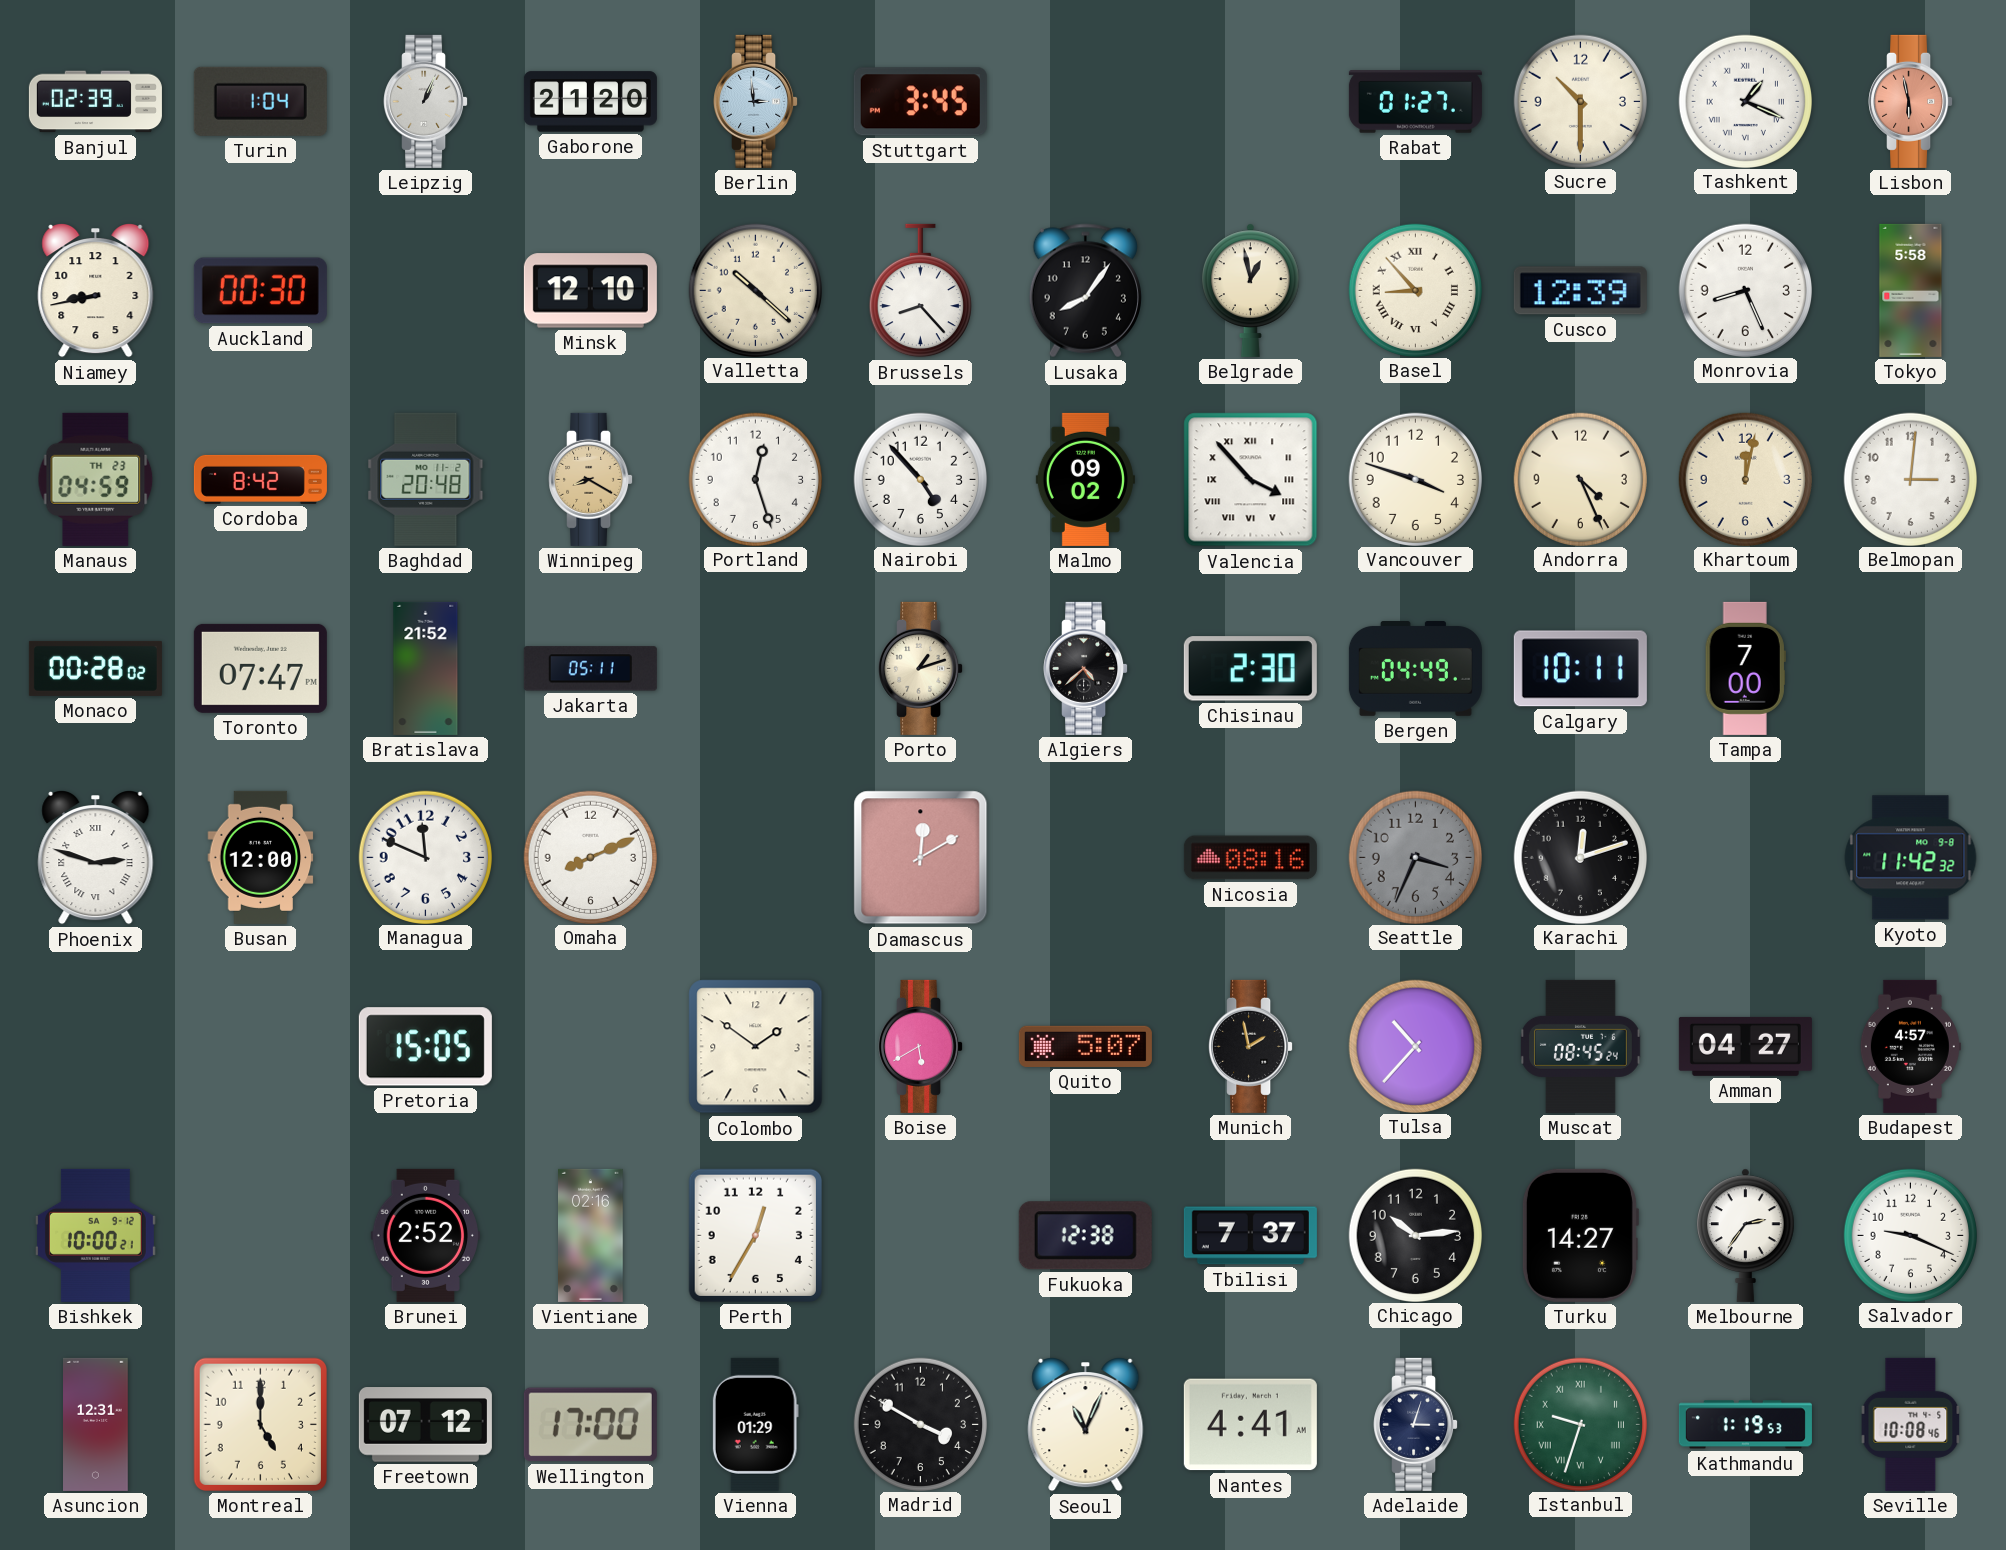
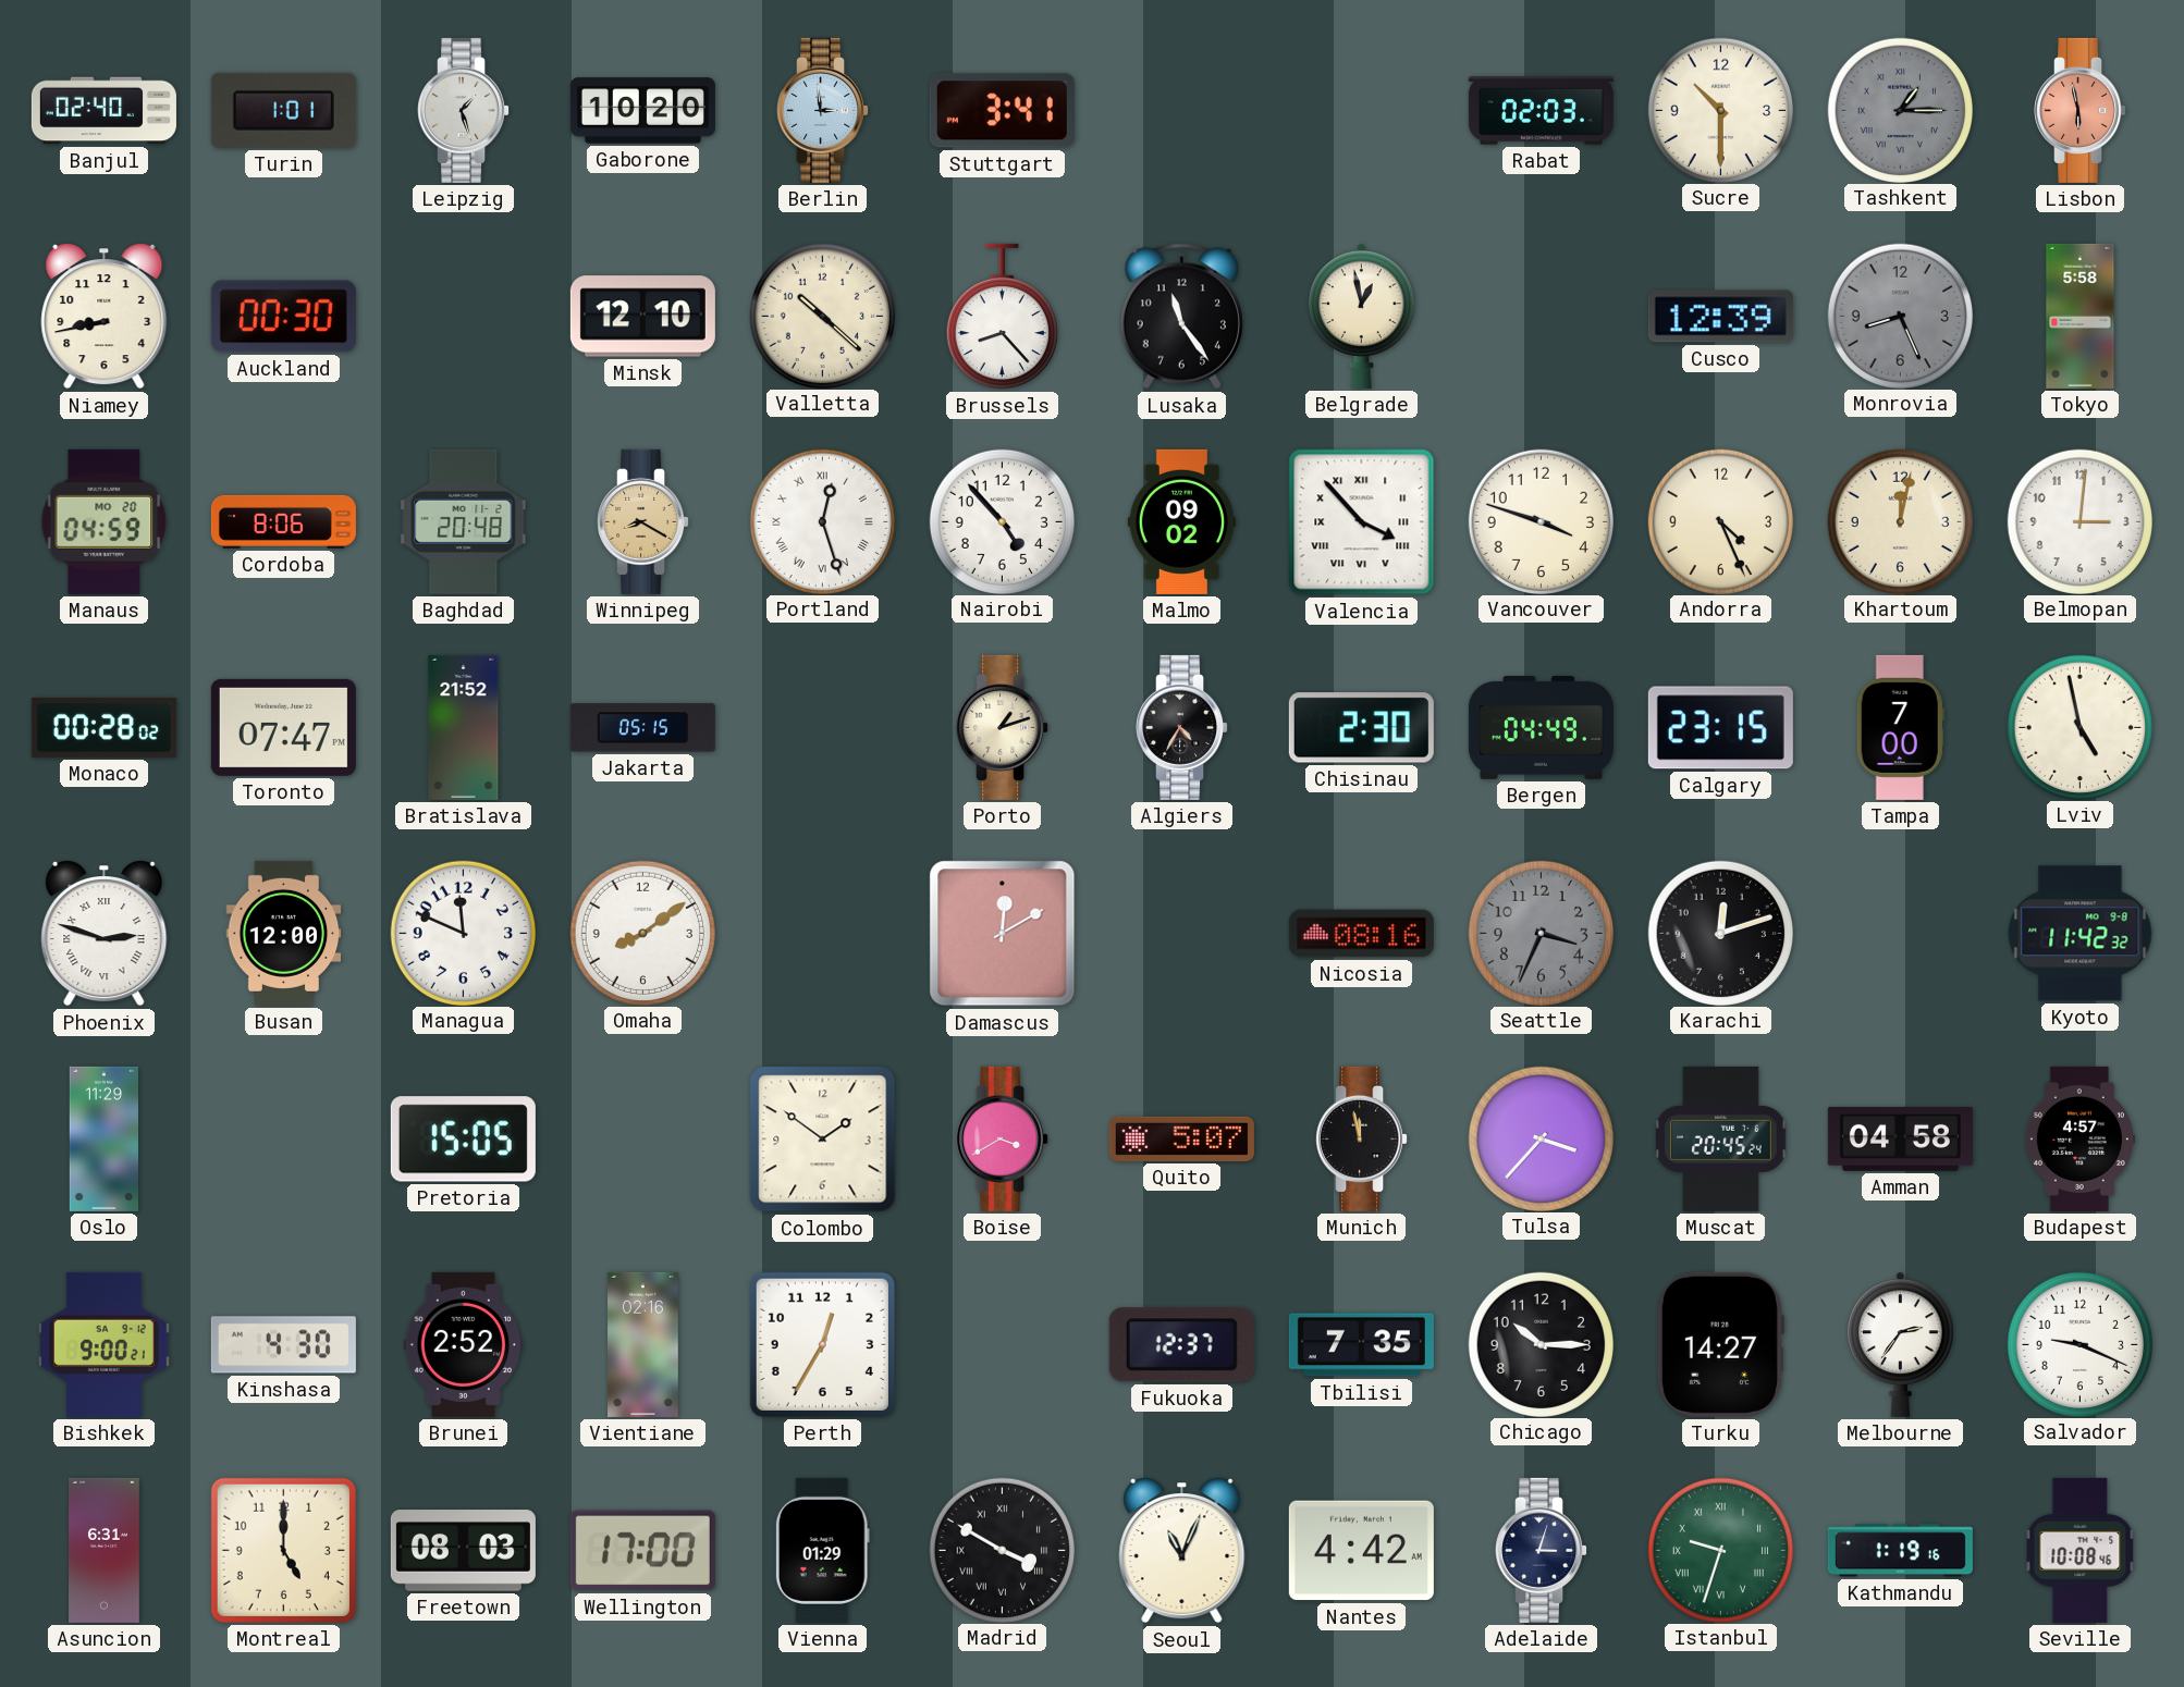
Banjul: 02:39 -> 02:40
Turin: 1:04 -> 1:01
Leipzig: 1:04 -> 1:27
Gaborone: 21:20 -> 10:20
Stuttgart: 3:45 -> 3:41
Rabat: 01:27 -> 02:03
Tashkent: 1:19 -> 1:15
Tashkent dial: white -> grey
Lusaka: 8:06 -> 11:24
Basel: 8:53 -> none
Monrovia dial: white -> grey
Manaus date: TH 23 -> MO 20
Cordoba: 8:42 -> 8:06
Portland numerals: Arabic -> Roman
Jakarta: 05:11 -> 05:15
Algiers: 4:38 -> 4:35
Calgary: 10:11 -> 23:15
Lviv: none -> 4:58
Omaha: 8:11 -> 8:09
Oslo: none -> 11:29
Boise: 5:40 -> 3:40
Munich: 1:58 -> 11:58
Tulsa: 10:37 -> 3:37
Muscat: 08:45 -> 20:45
Amman: 04:27 -> 04:58
Bishkek: 10:00 -> 9:00
Kinshasa: none -> 4:30
Fukuoka: 12:38 -> 12:37
Tbilisi: 7:37 -> 7:35
Chicago: 10:14 -> 10:15
Asuncion: 12:31 -> 6:31
Freetown: 07:12 -> 08:03
Madrid numerals: Arabic -> Roman
Nantes: 4:41 -> 4:42
Kathmandu: 1:19:53 -> 1:19:16
